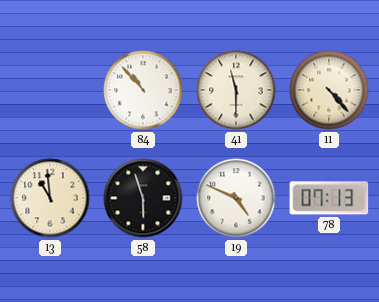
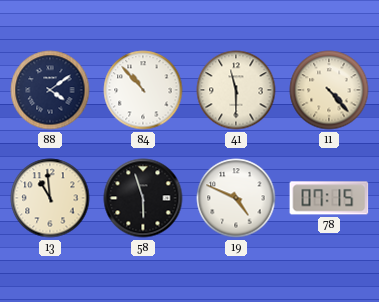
88: none -> 4:09
78: 07:13 -> 07:15
